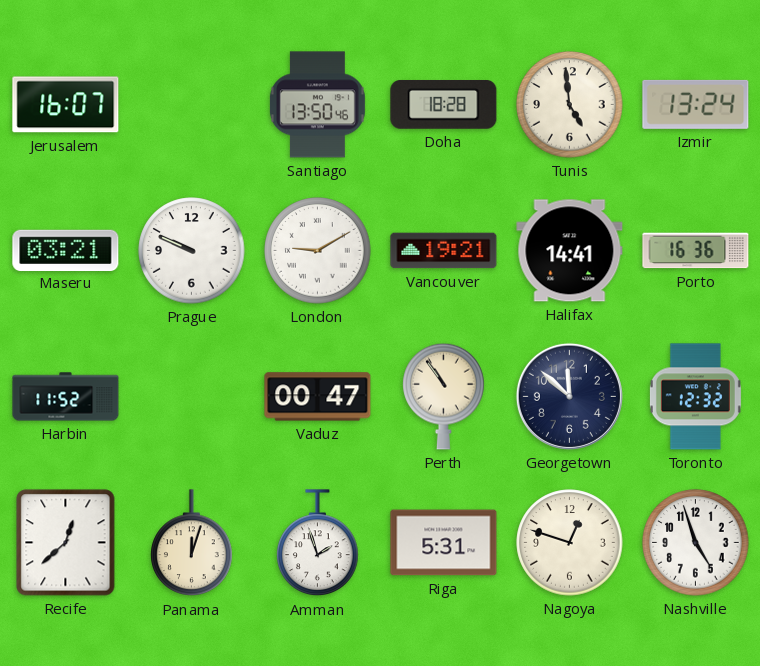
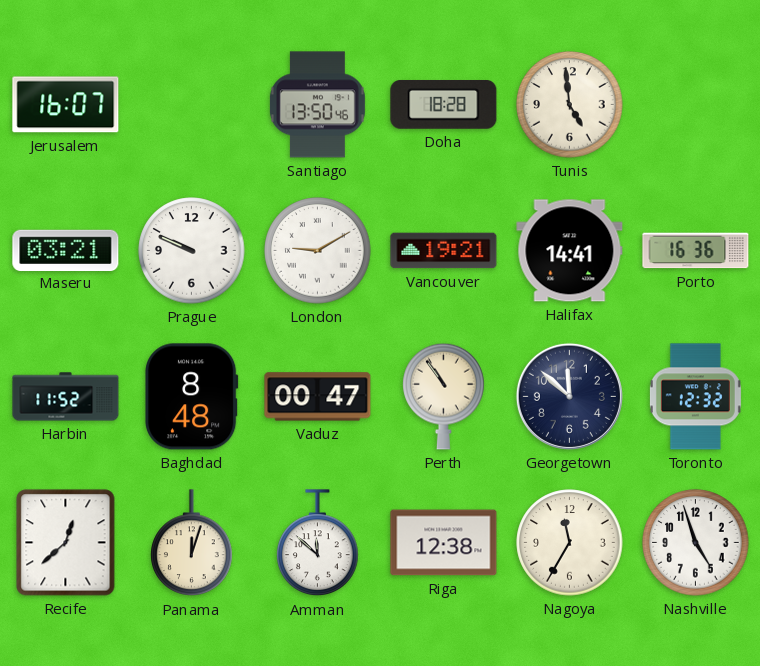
Izmir: 13:24 -> none
Baghdad: none -> 8:48
Amman: 1:57 -> 11:52
Riga: 5:31 -> 12:38
Nagoya: 12:48 -> 11:35
